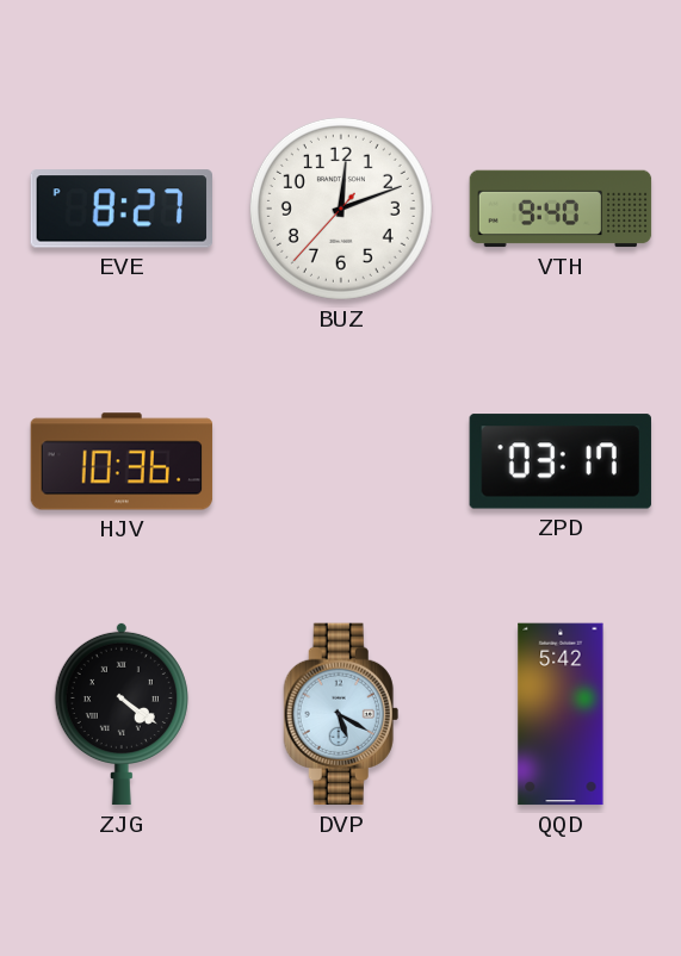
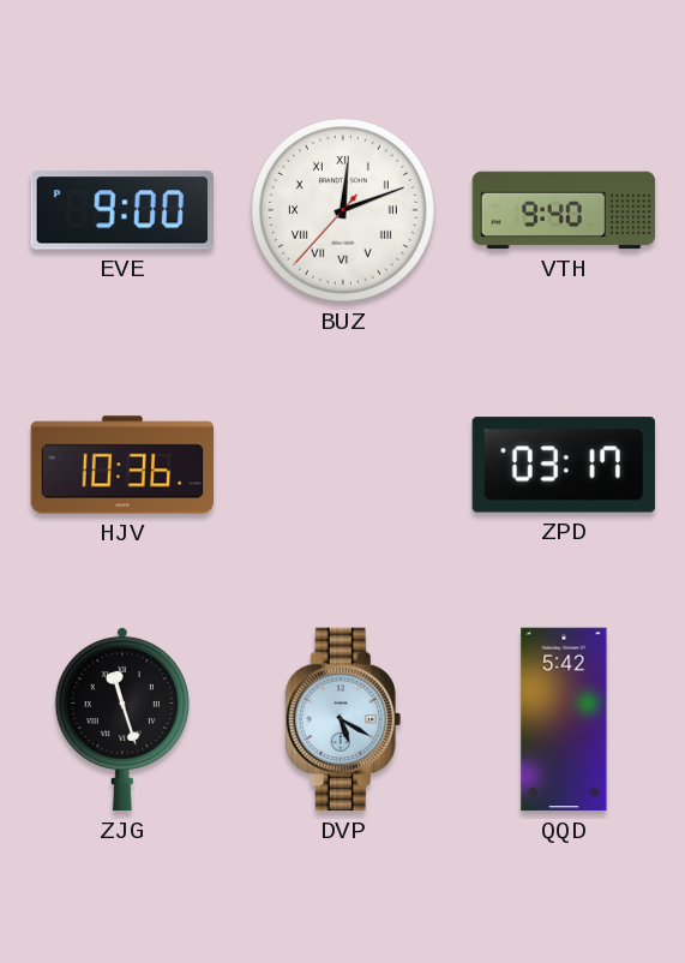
EVE: 8:27 -> 9:00
BUZ numerals: Arabic -> Roman
ZJG: 4:21 -> 11:27
